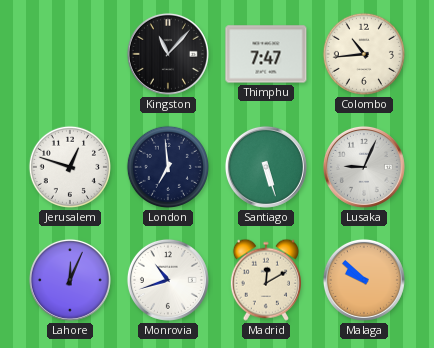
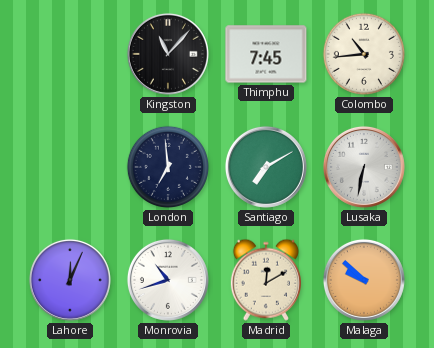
Thimphu: 7:47 -> 7:45
Jerusalem: 12:48 -> none
Santiago: 5:27 -> 7:10
Lusaka: 9:04 -> 6:32
